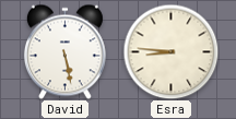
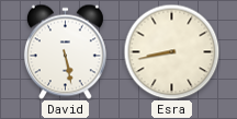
Esra: 8:46 -> 8:43
